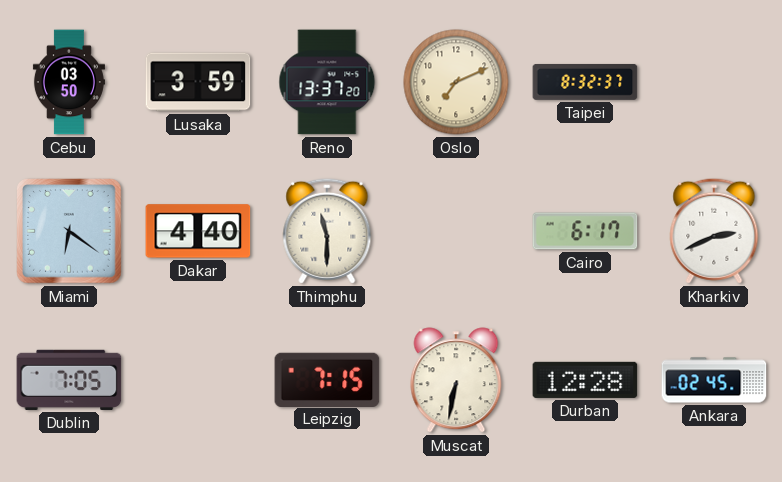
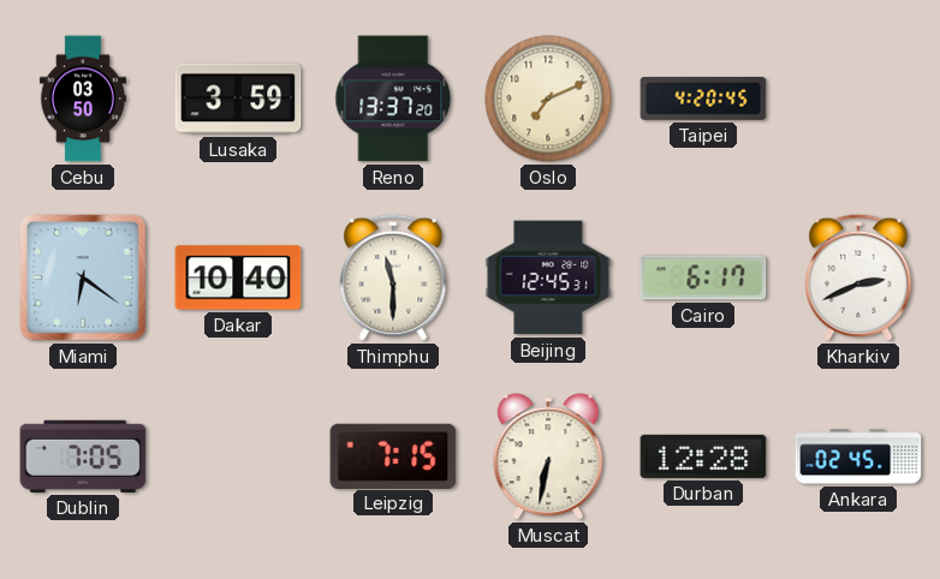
Taipei: 8:32 -> 4:20
Dakar: 4:40 -> 10:40
Beijing: none -> 12:45
